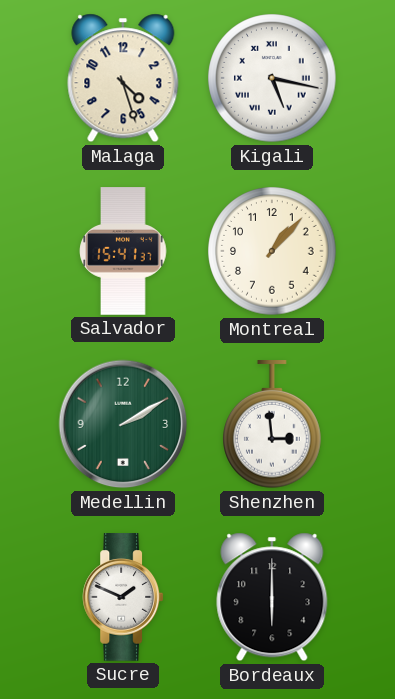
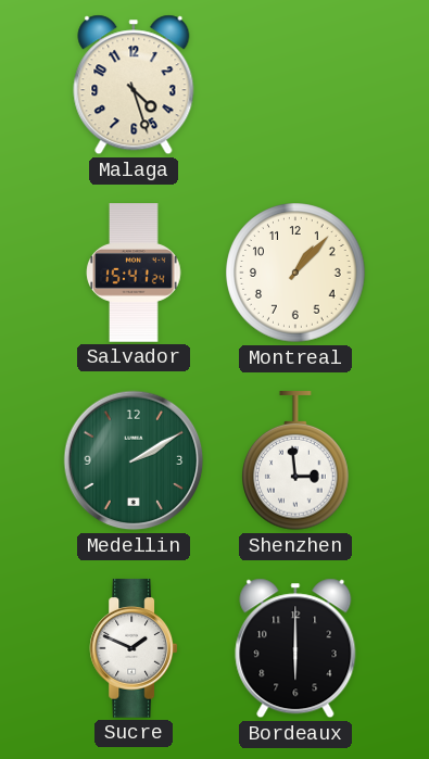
Kigali: 5:17 -> none
Salvador: 15:41:37 -> 15:41:24
